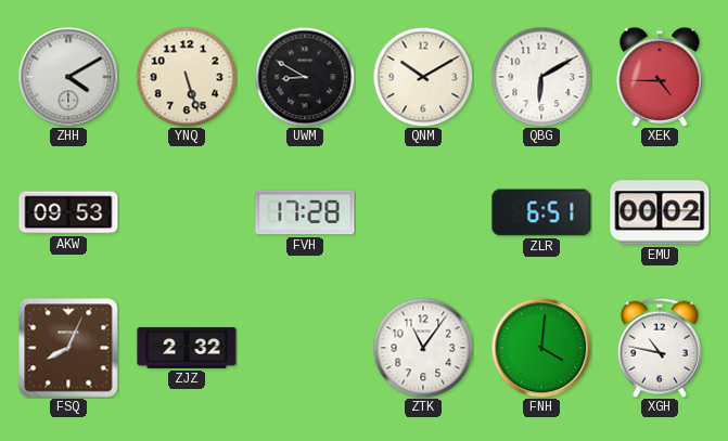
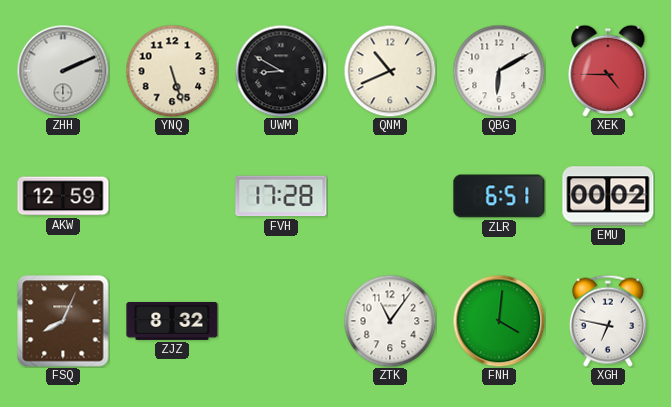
ZHH: 4:10 -> 2:11
QNM: 10:10 -> 10:41
AKW: 09:53 -> 12:59
ZJZ: 2:32 -> 8:32
XGH: 10:47 -> 6:47
